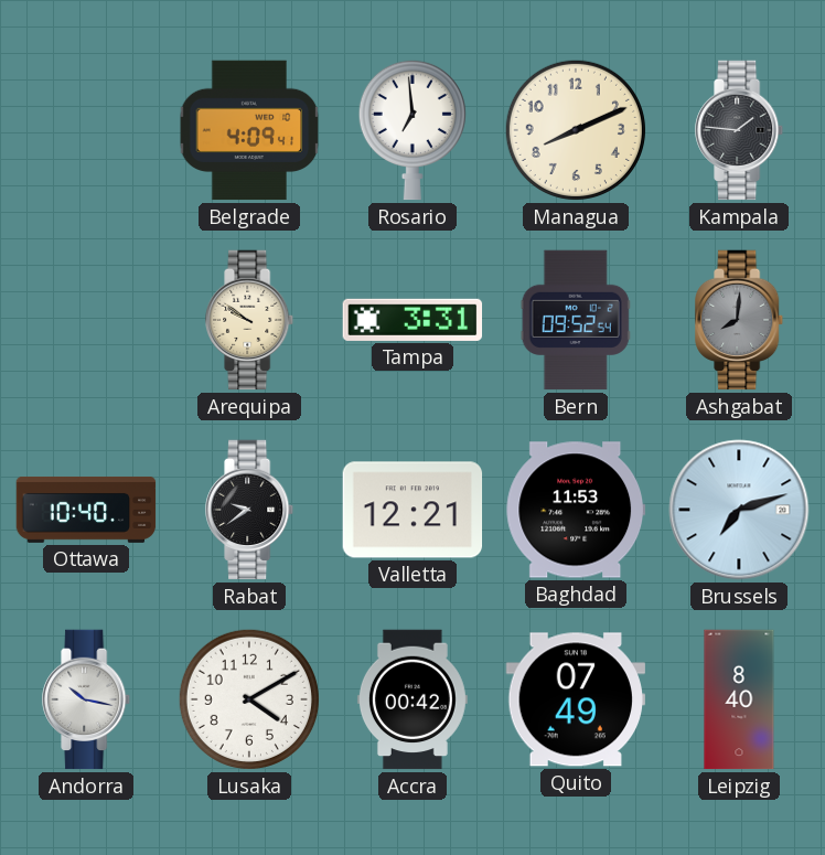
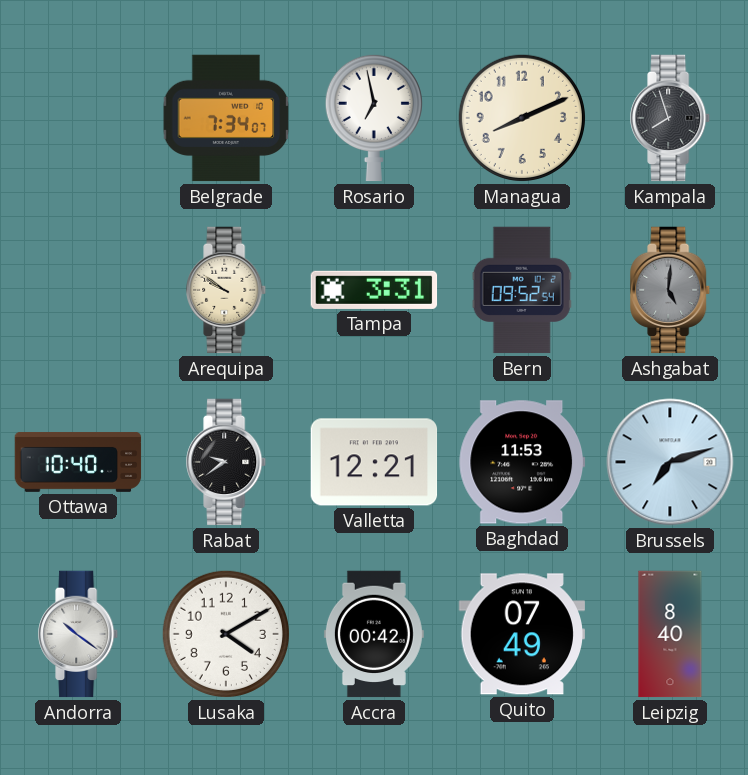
Belgrade: 4:09 -> 7:34
Rosario: 6:59 -> 6:58
Kampala: 1:46 -> 7:57
Ashgabat: 8:01 -> 5:01
Andorra: 10:17 -> 10:21
